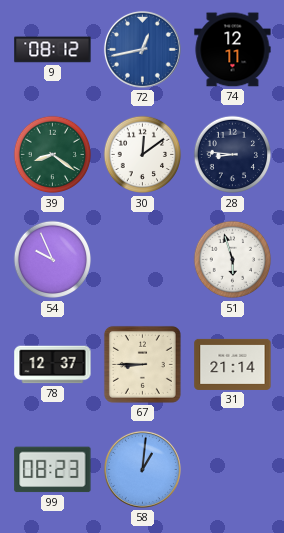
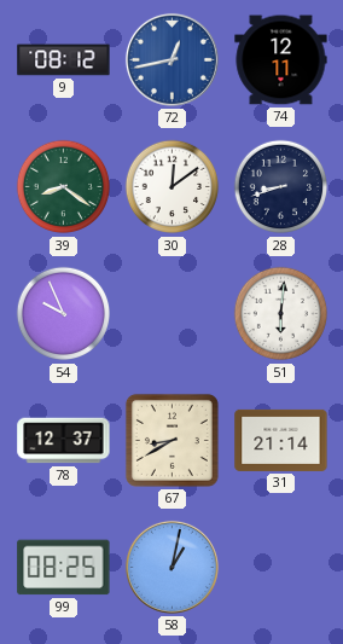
28: 8:46 -> 8:42
51: 5:57 -> 6:01
67: 8:45 -> 8:40
99: 08:23 -> 08:25
58: 1:01 -> 1:02
